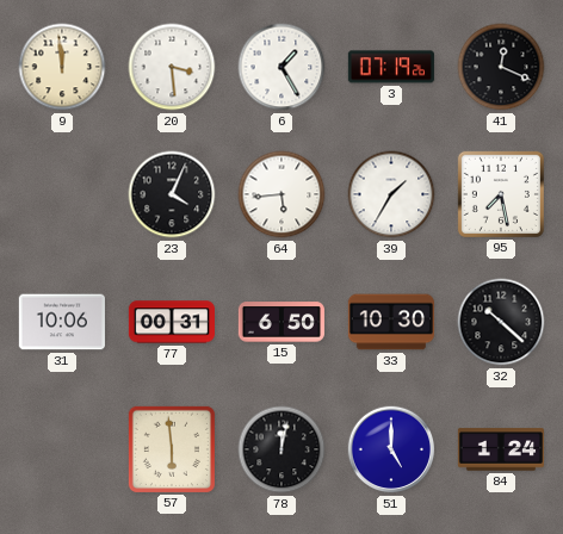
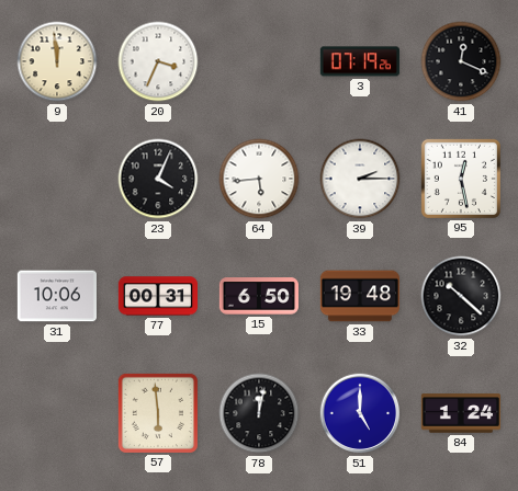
20: 3:29 -> 3:34
6: 1:25 -> none
39: 1:35 -> 2:15
95: 7:28 -> 12:28
33: 10:30 -> 19:48
